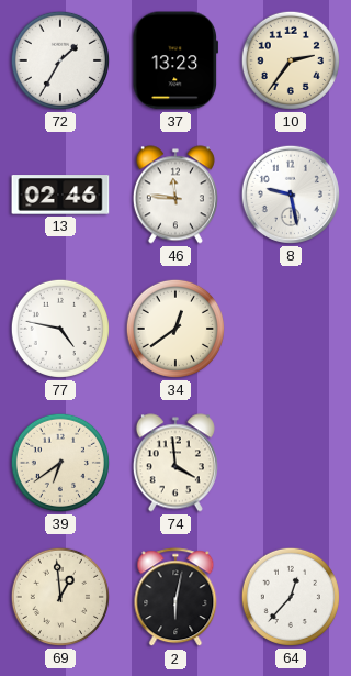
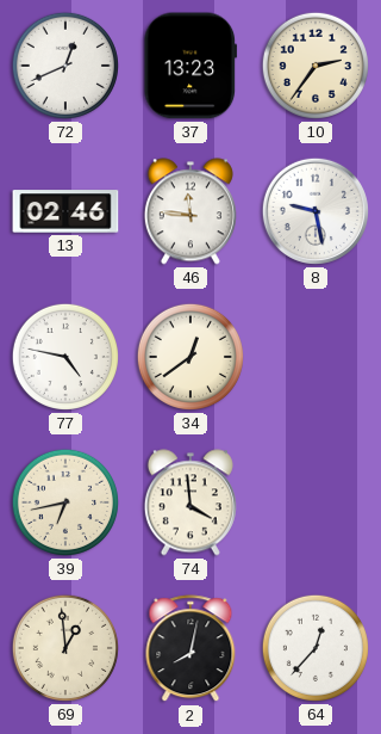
72: 1:35 -> 12:41
39: 6:39 -> 6:43
2: 6:02 -> 8:02
